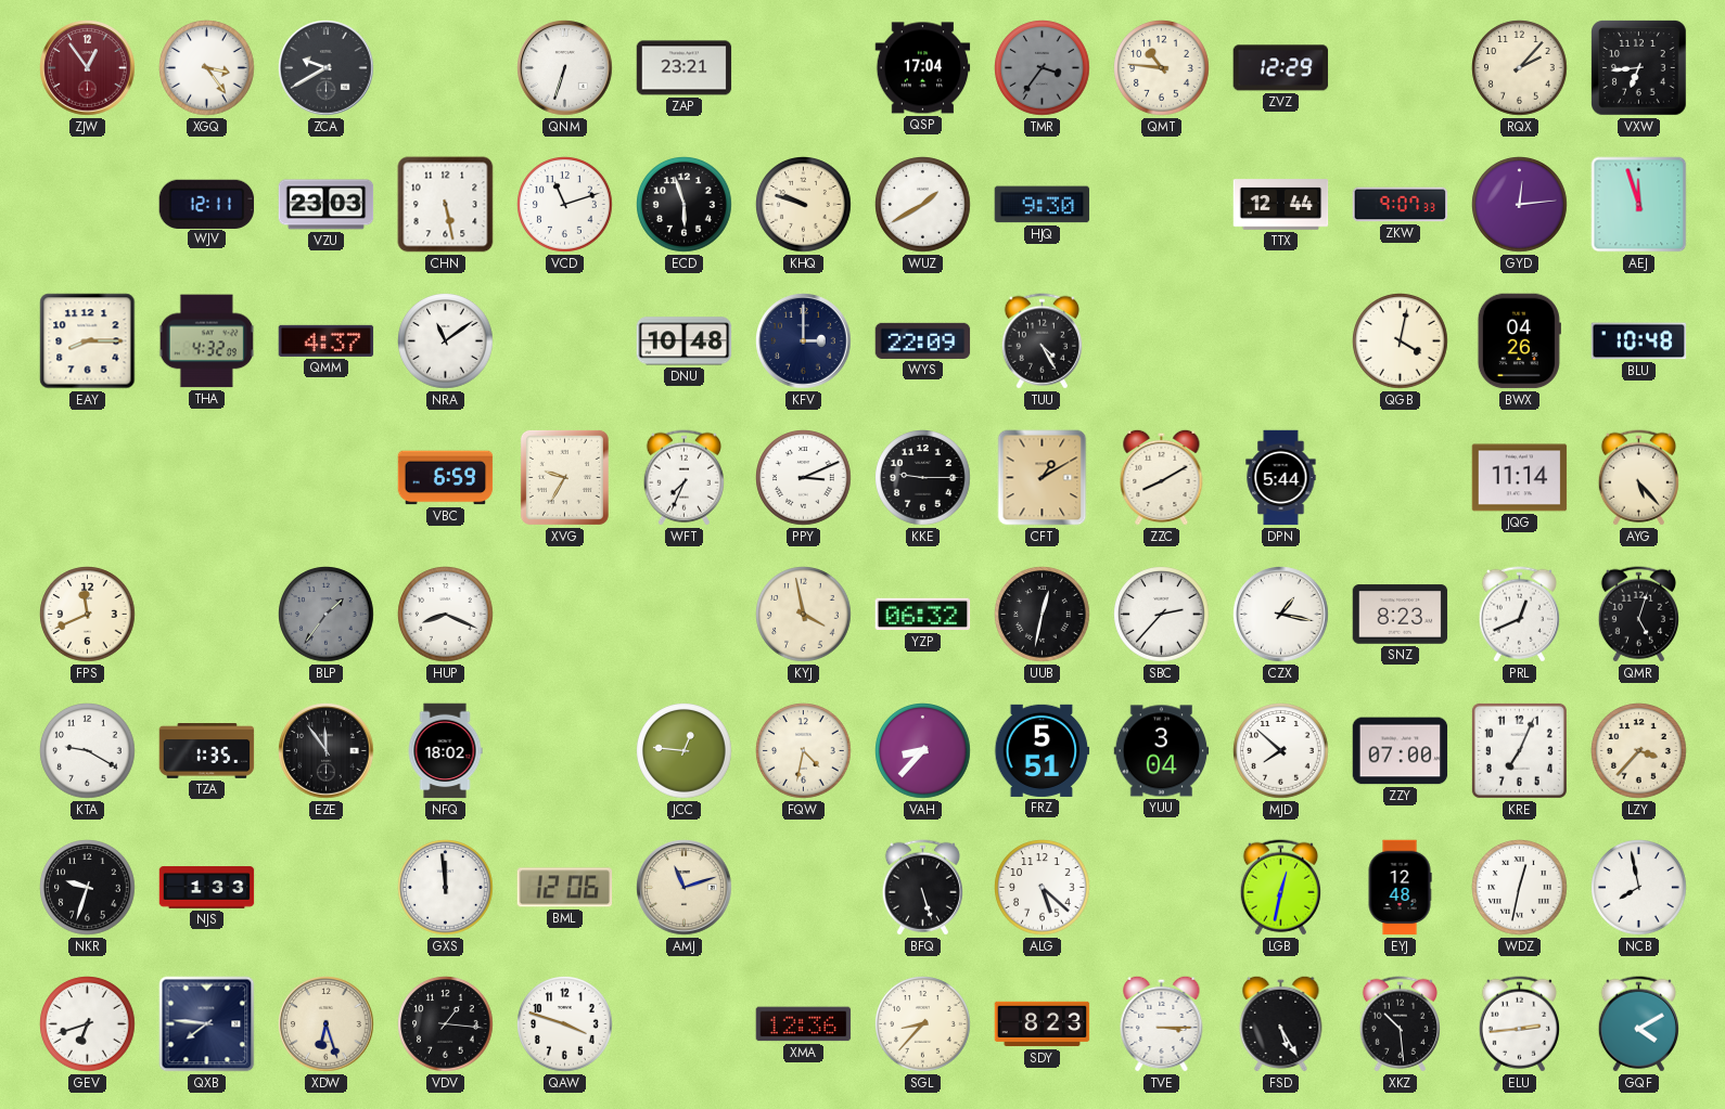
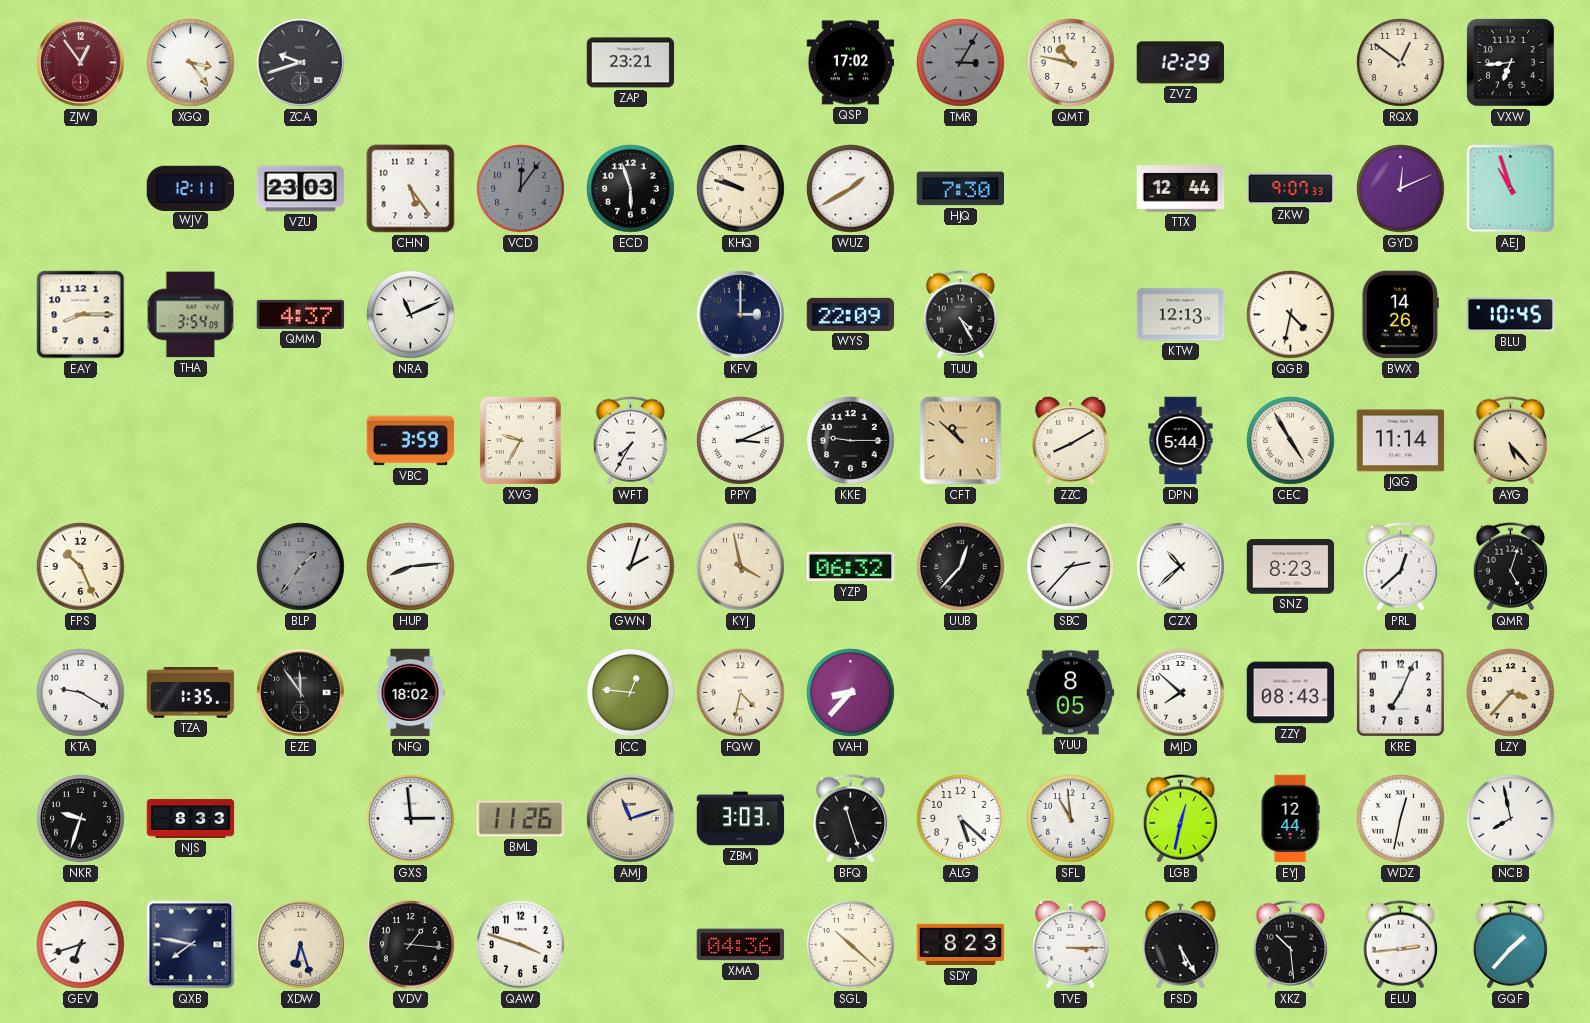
ZCA: 9:40 -> 9:42
QNM: 6:33 -> none
QSP: 17:04 -> 17:02
TMR: 3:36 -> 3:05
QMT: 10:46 -> 10:47
RQX: 2:07 -> 12:51
CHN: 5:28 -> 5:24
VCD: 11:12 -> 12:06
VCD dial: white -> grey
HJQ: 9:30 -> 7:30
GYD: 12:14 -> 12:11
AEJ: 11:57 -> 10:57
THA: 4:32 -> 3:54
NRA: 11:09 -> 11:11
DNU: 10:48 -> none
KTW: none -> 12:13
QGB: 4:02 -> 4:32
BWX: 04:26 -> 14:26
BLU: 10:48 -> 10:45
VBC: 6:59 -> 3:59
WFT: 7:34 -> 7:35
CFT: 1:10 -> 10:52
CEC: none -> 4:55
FPS: 11:41 -> 10:26
HUP: 8:19 -> 8:14
GWN: none -> 2:03
UUB: 12:32 -> 12:37
CZX: 1:17 -> 10:38
PRL: 12:41 -> 12:38
FRZ: 5:51 -> none
YUU: 3:04 -> 8:05
ZZY: 07:00 -> 08:43
NJS: 1:33 -> 8:33
GXS: 11:59 -> 2:59
BML: 12:06 -> 11:26
ZBM: none -> 3:03
BFQ: 5:27 -> 11:27
SFL: none -> 10:59
EYJ: 12:48 -> 12:44
QXB: 7:46 -> 7:47
XMA: 12:36 -> 04:36
SGL: 8:37 -> 10:22
GQF: 4:10 -> 1:37
